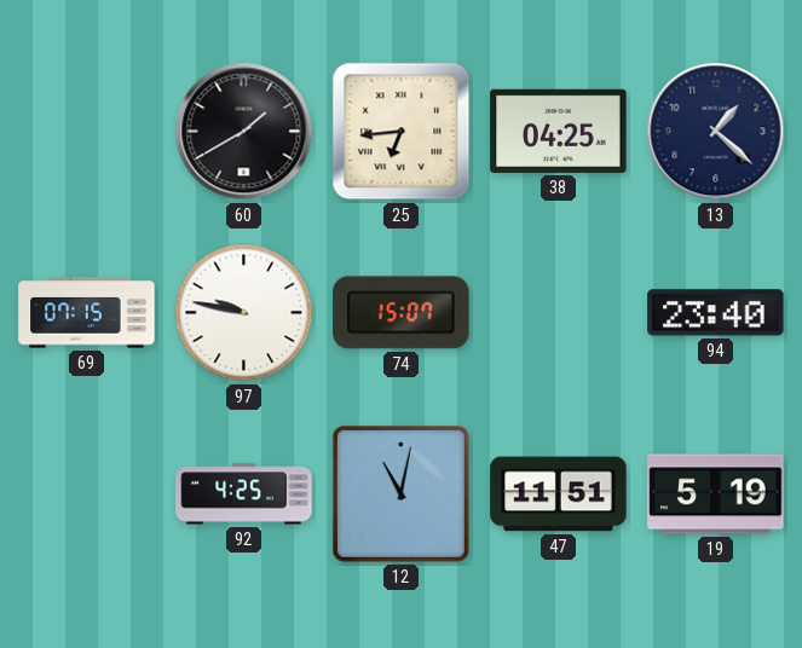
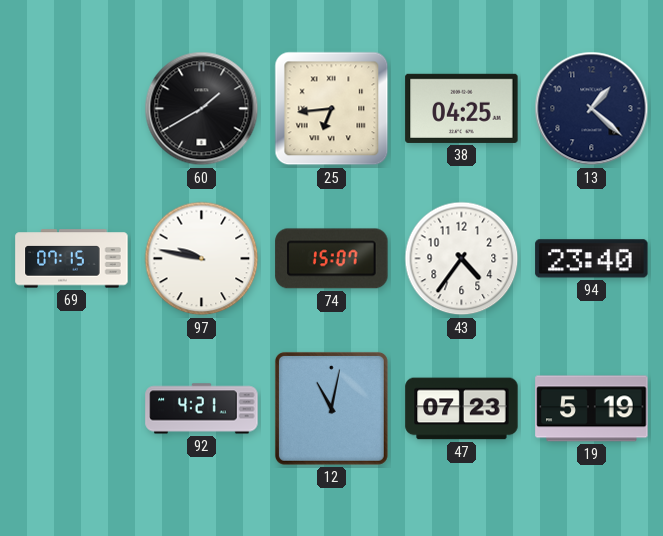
43: none -> 4:36
92: 4:25 -> 4:21
47: 11:51 -> 07:23
